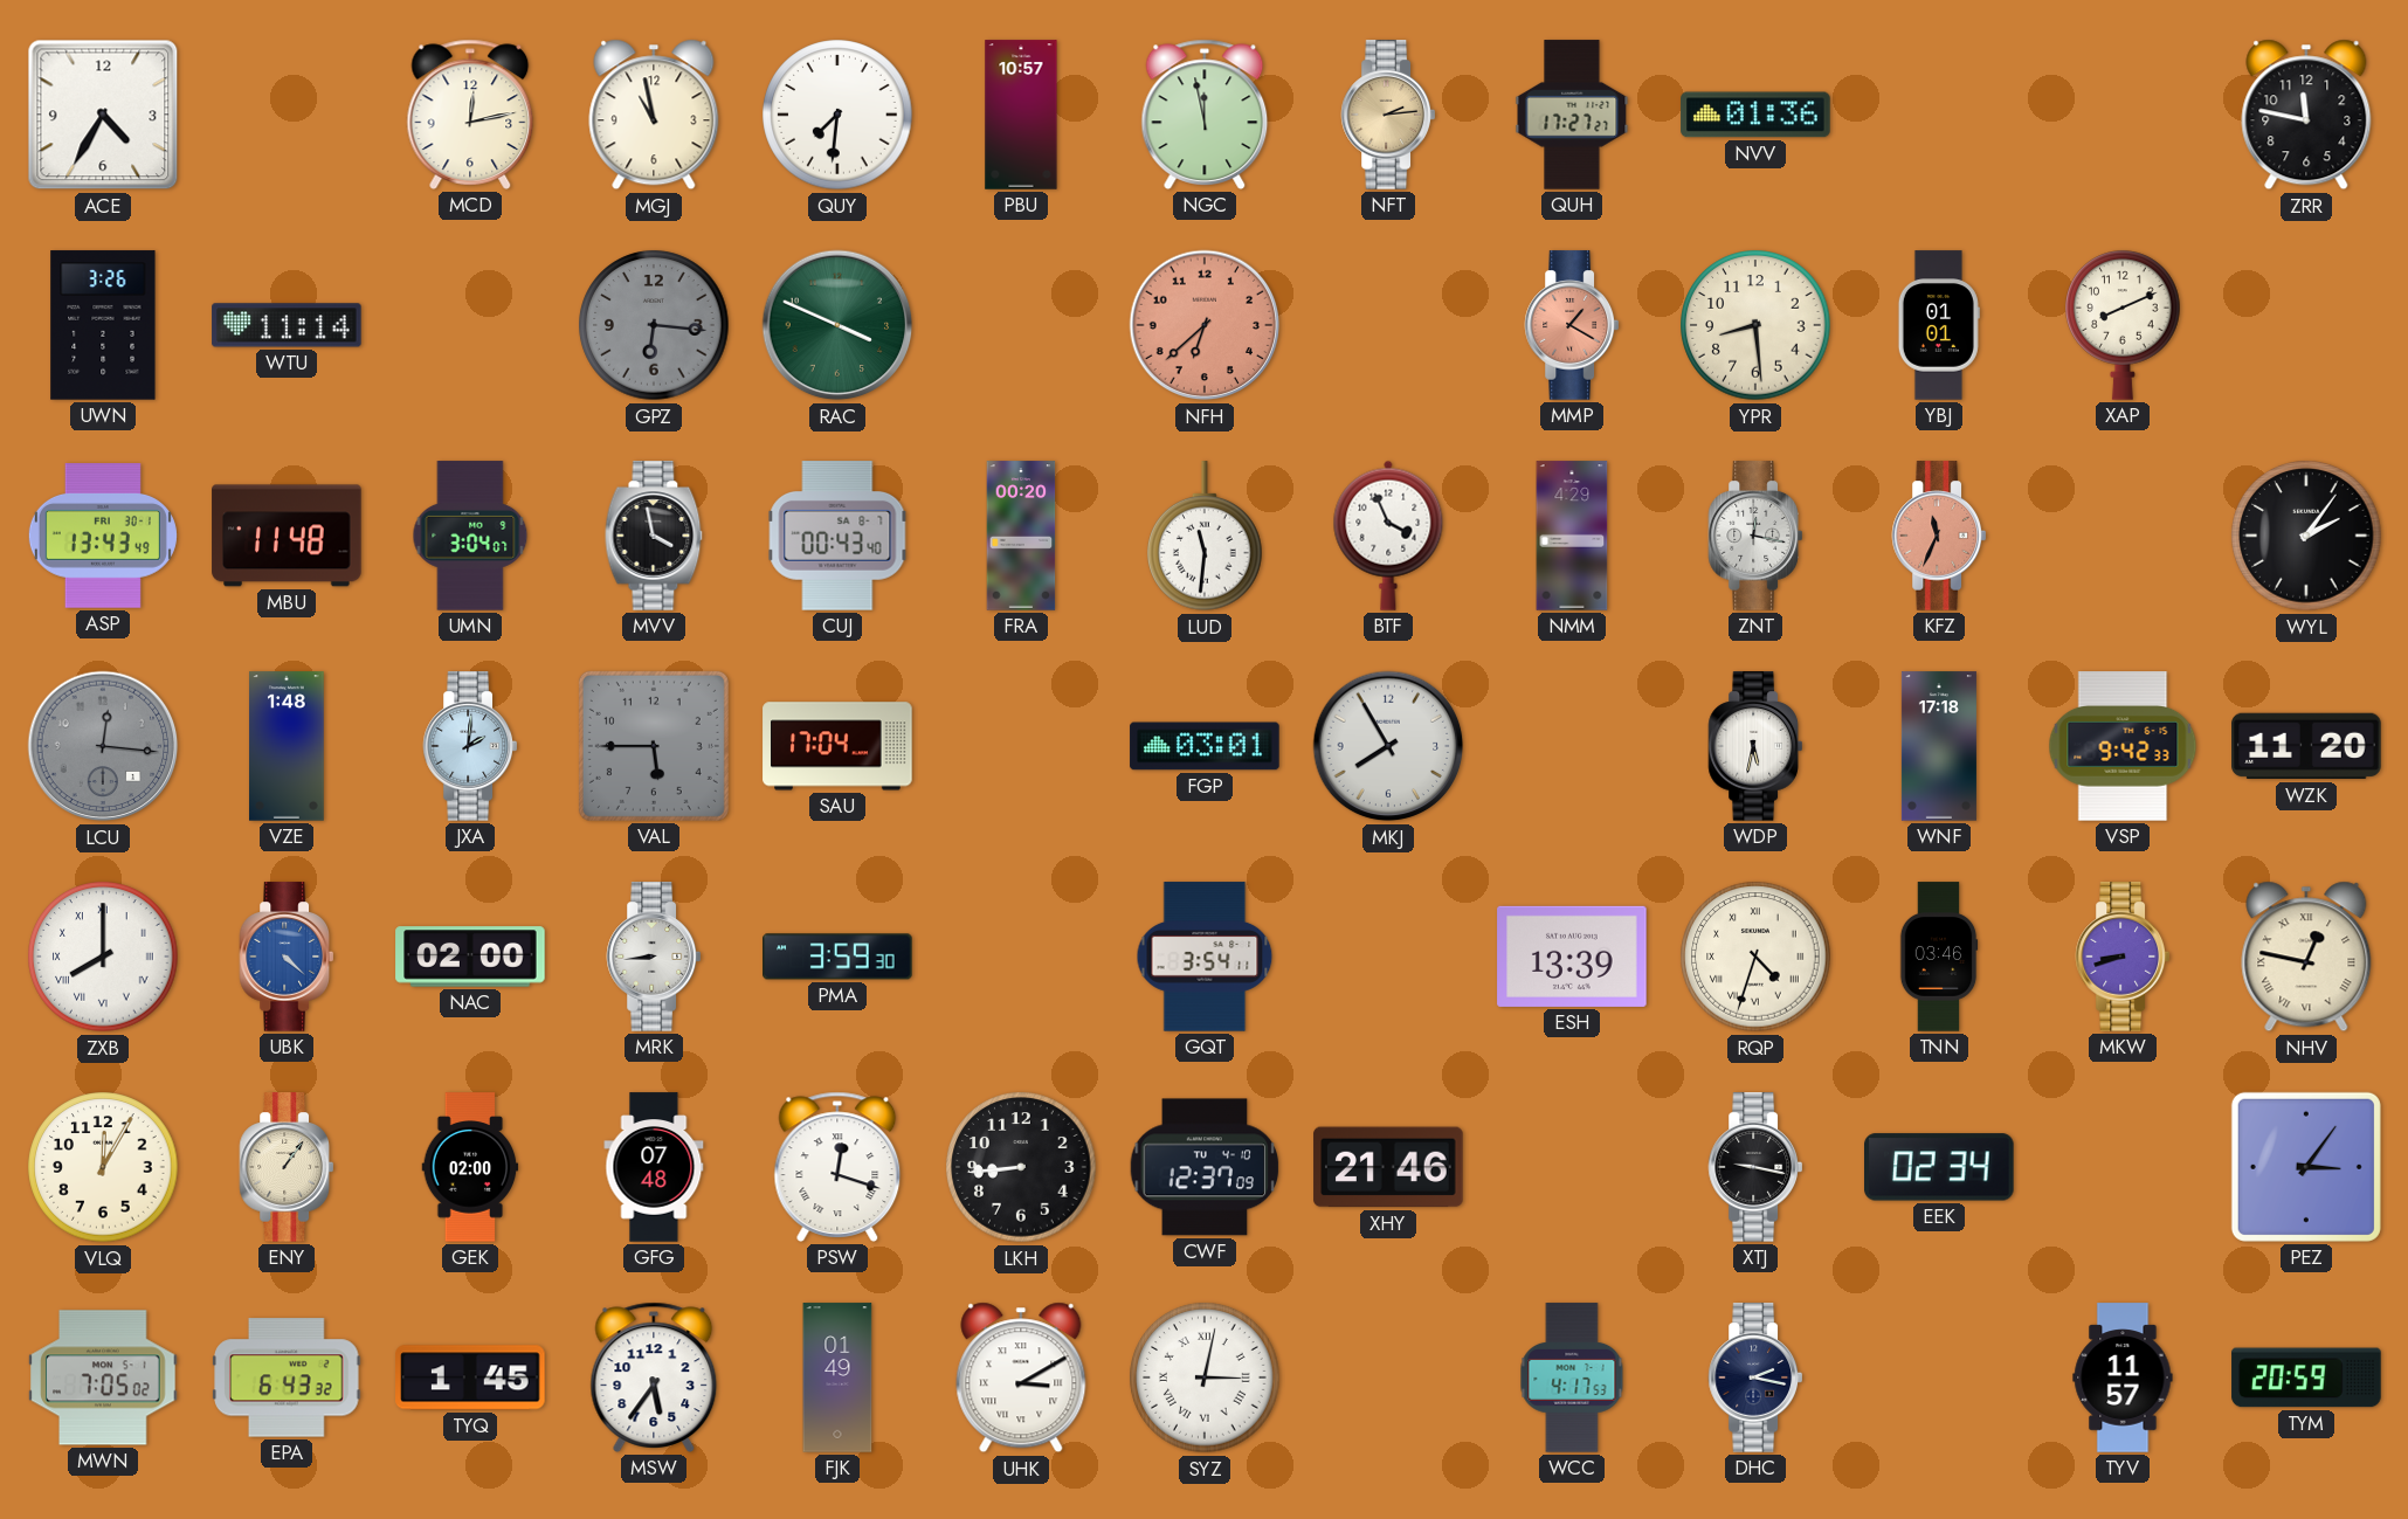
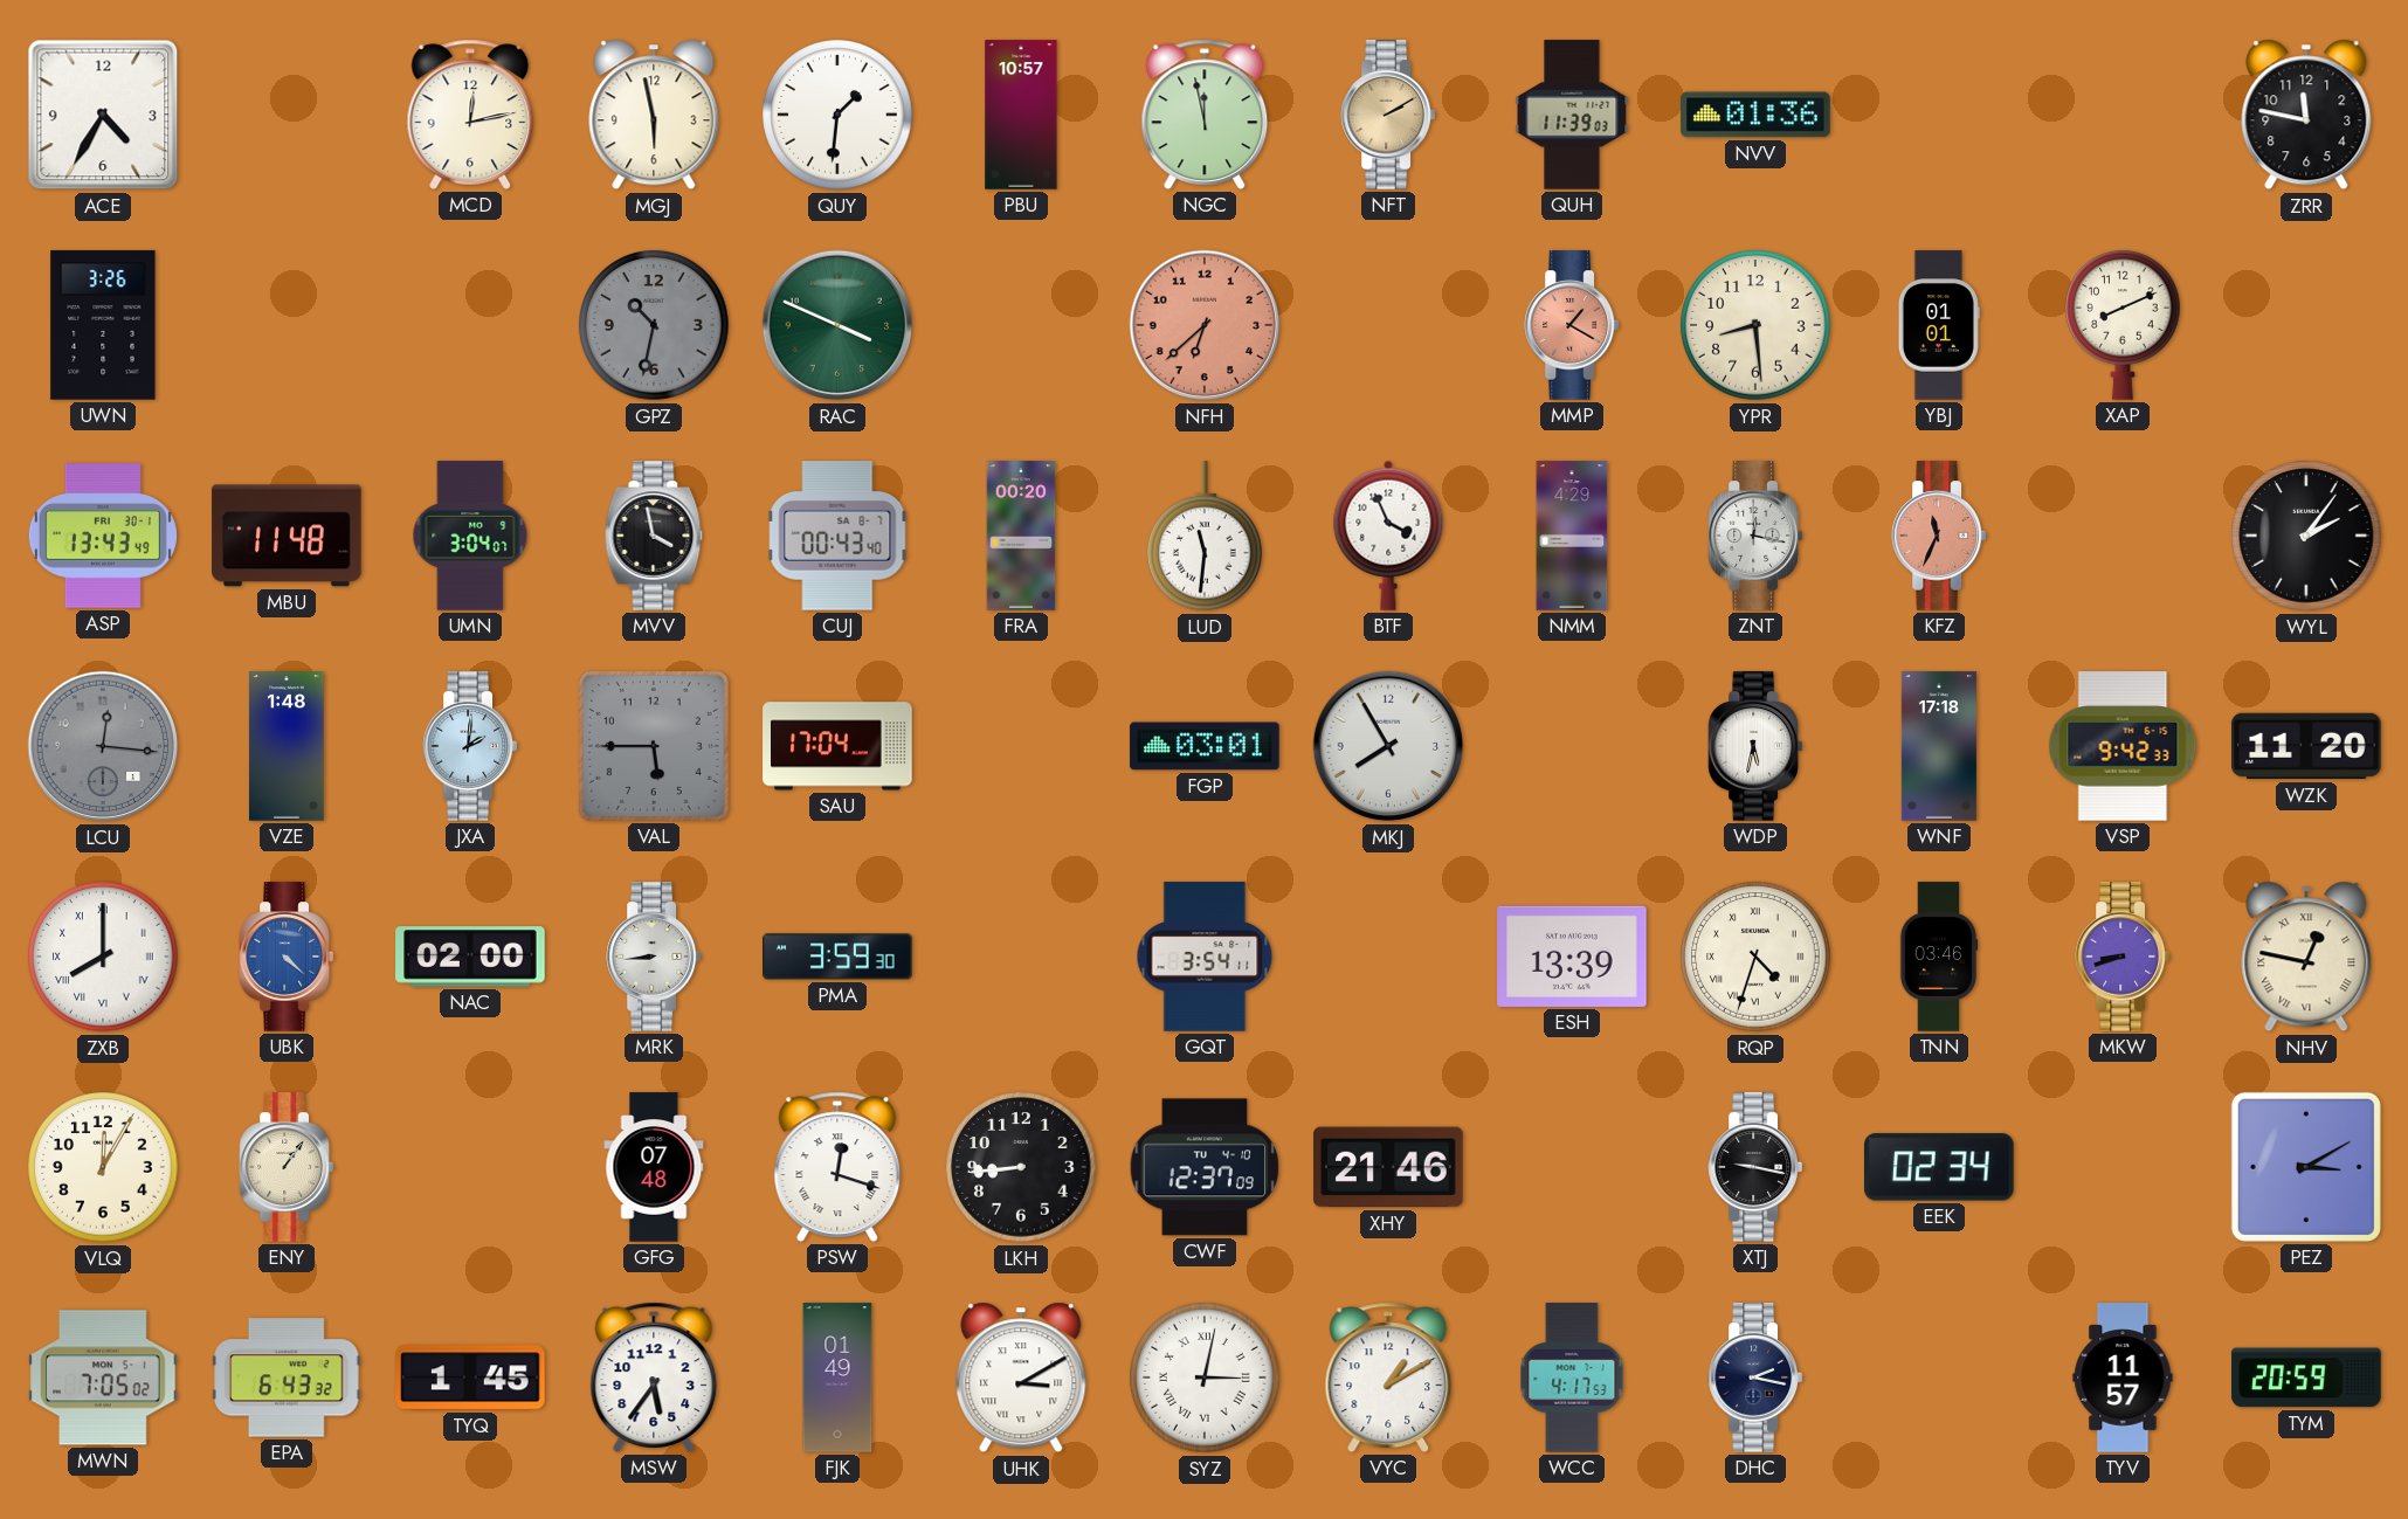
MGJ: 10:58 -> 5:58
QUY: 7:31 -> 1:31
NFT: 2:14 -> 2:10
QUH: 17:27 -> 11:39
WTU: 11:14 -> none
GPZ: 6:16 -> 10:32
GEK: 02:00 -> none
PEZ: 3:06 -> 3:10
VYC: none -> 1:10
